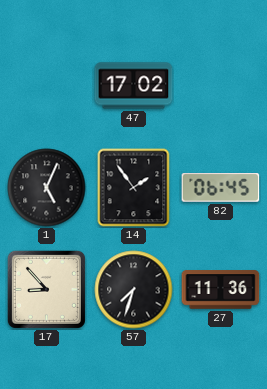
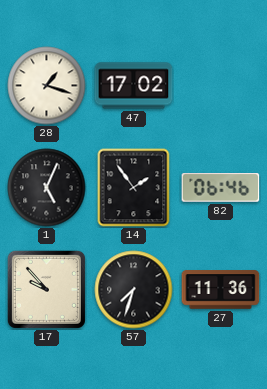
28: none -> 1:18
82: 06:45 -> 06:46
17: 8:53 -> 9:53
